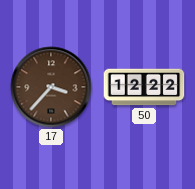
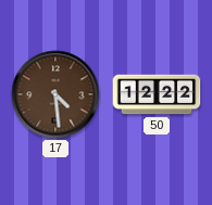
17: 3:37 -> 4:29
